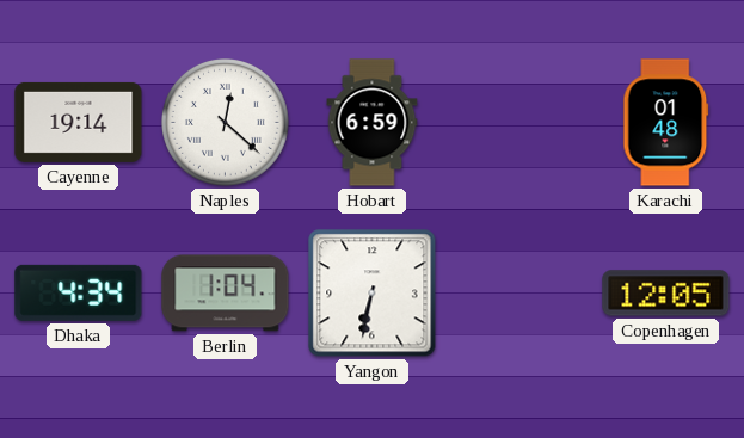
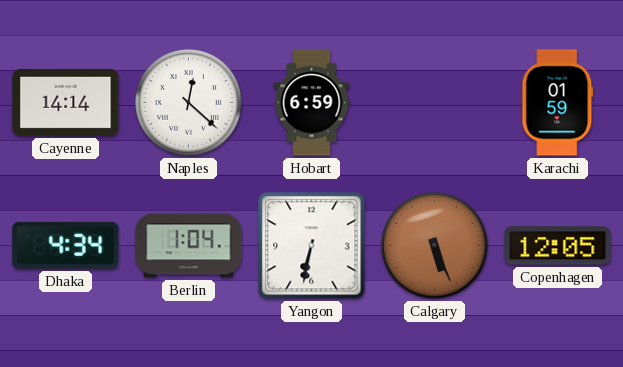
Cayenne: 19:14 -> 14:14
Karachi: 01:48 -> 01:59
Calgary: none -> 5:26
